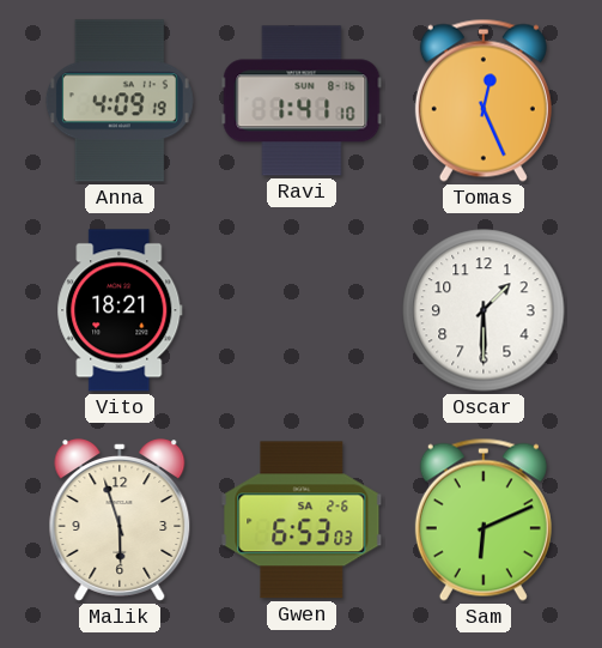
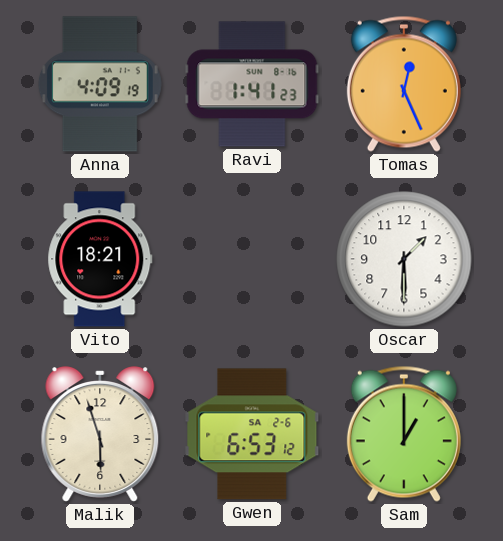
Ravi: 1:41:10 -> 1:41:23
Gwen: 6:53:03 -> 6:53:12
Sam: 6:11 -> 1:00
